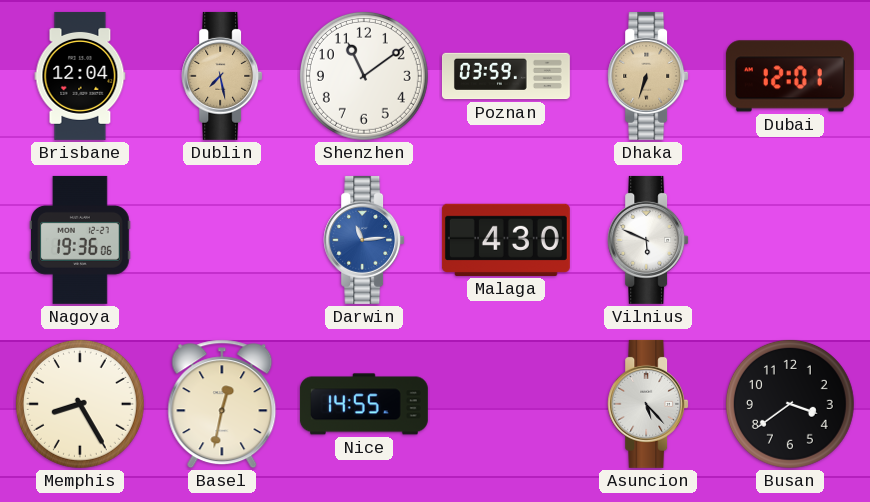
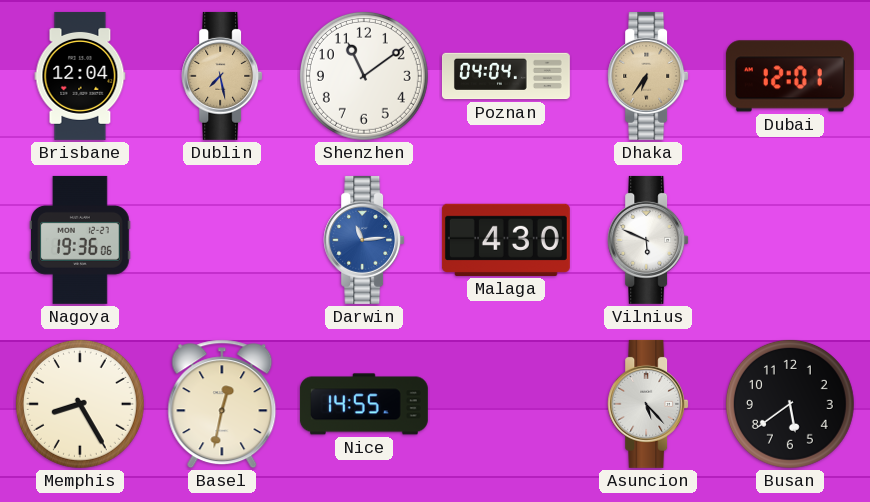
Poznan: 03:59 -> 04:04
Dhaka: 6:33 -> 6:36
Busan: 3:39 -> 5:39
